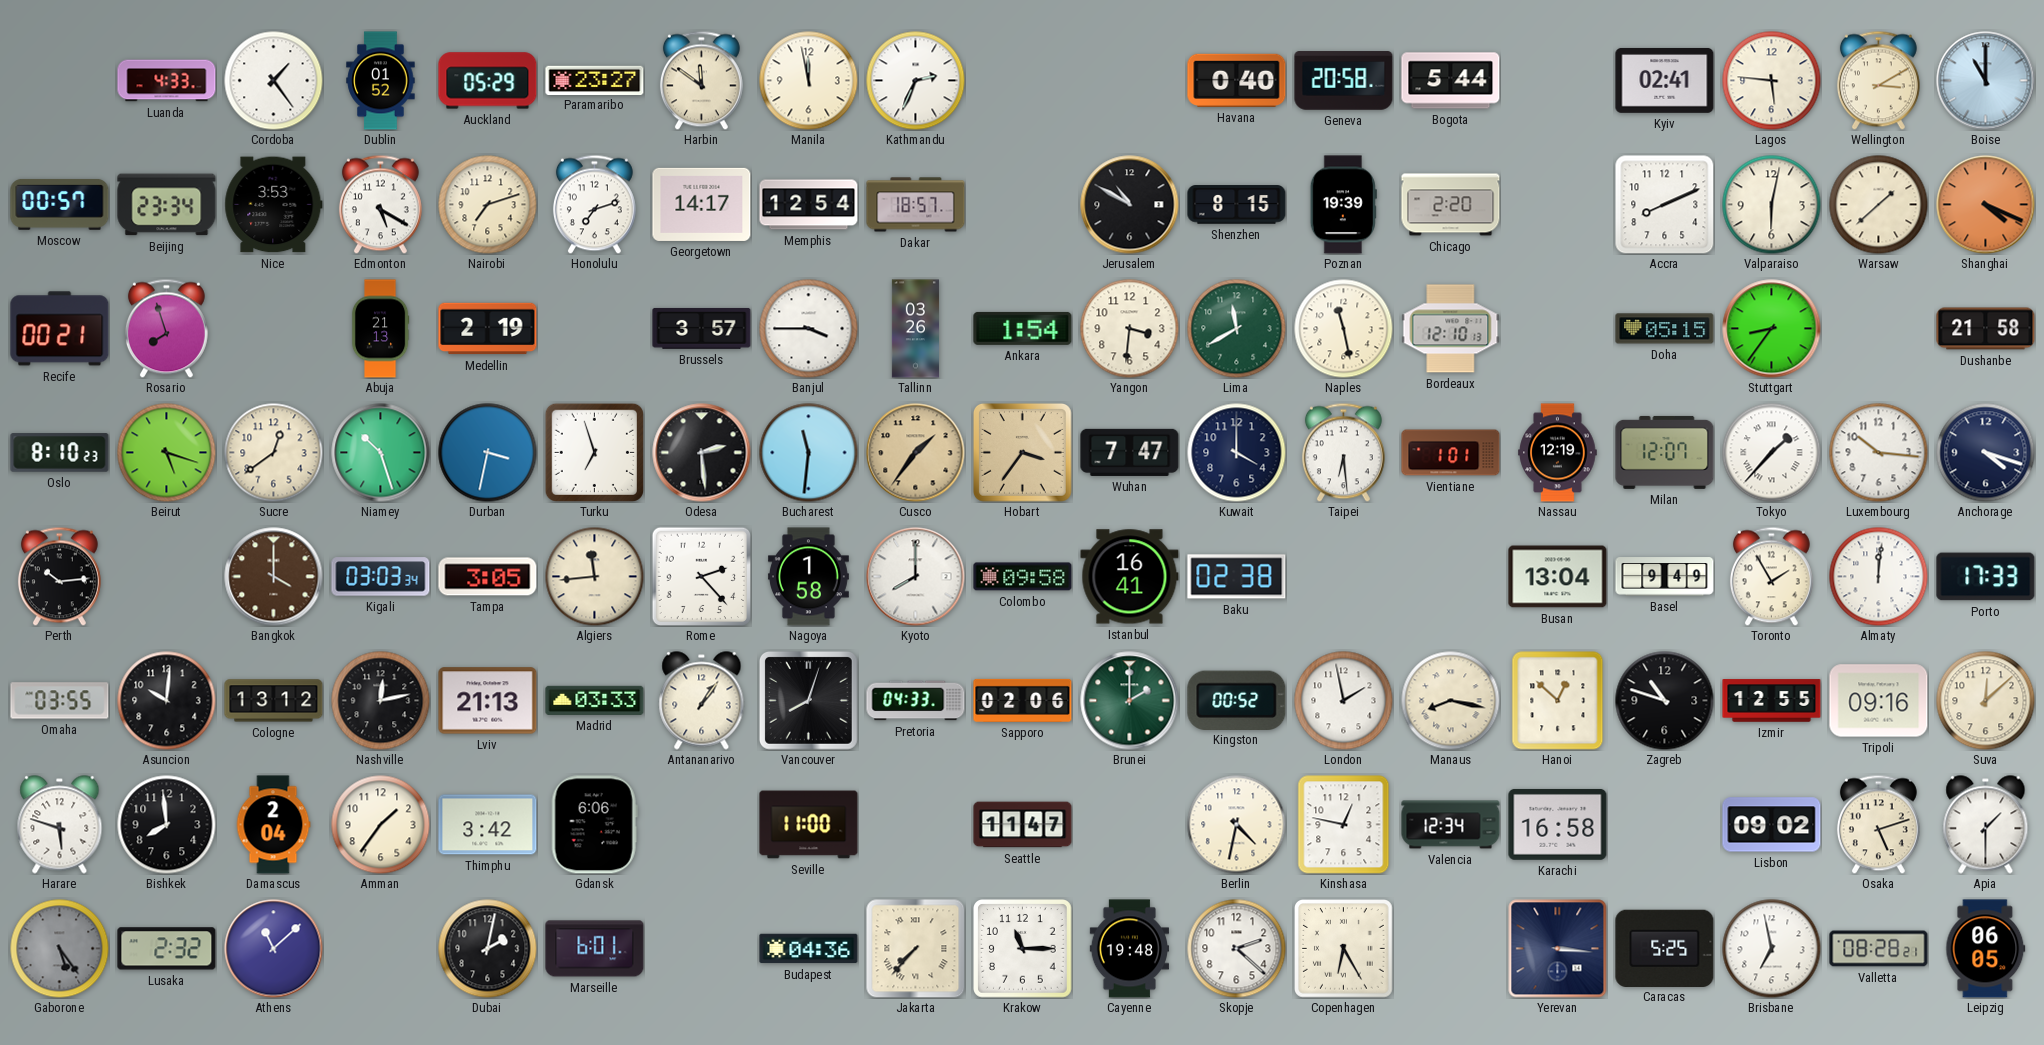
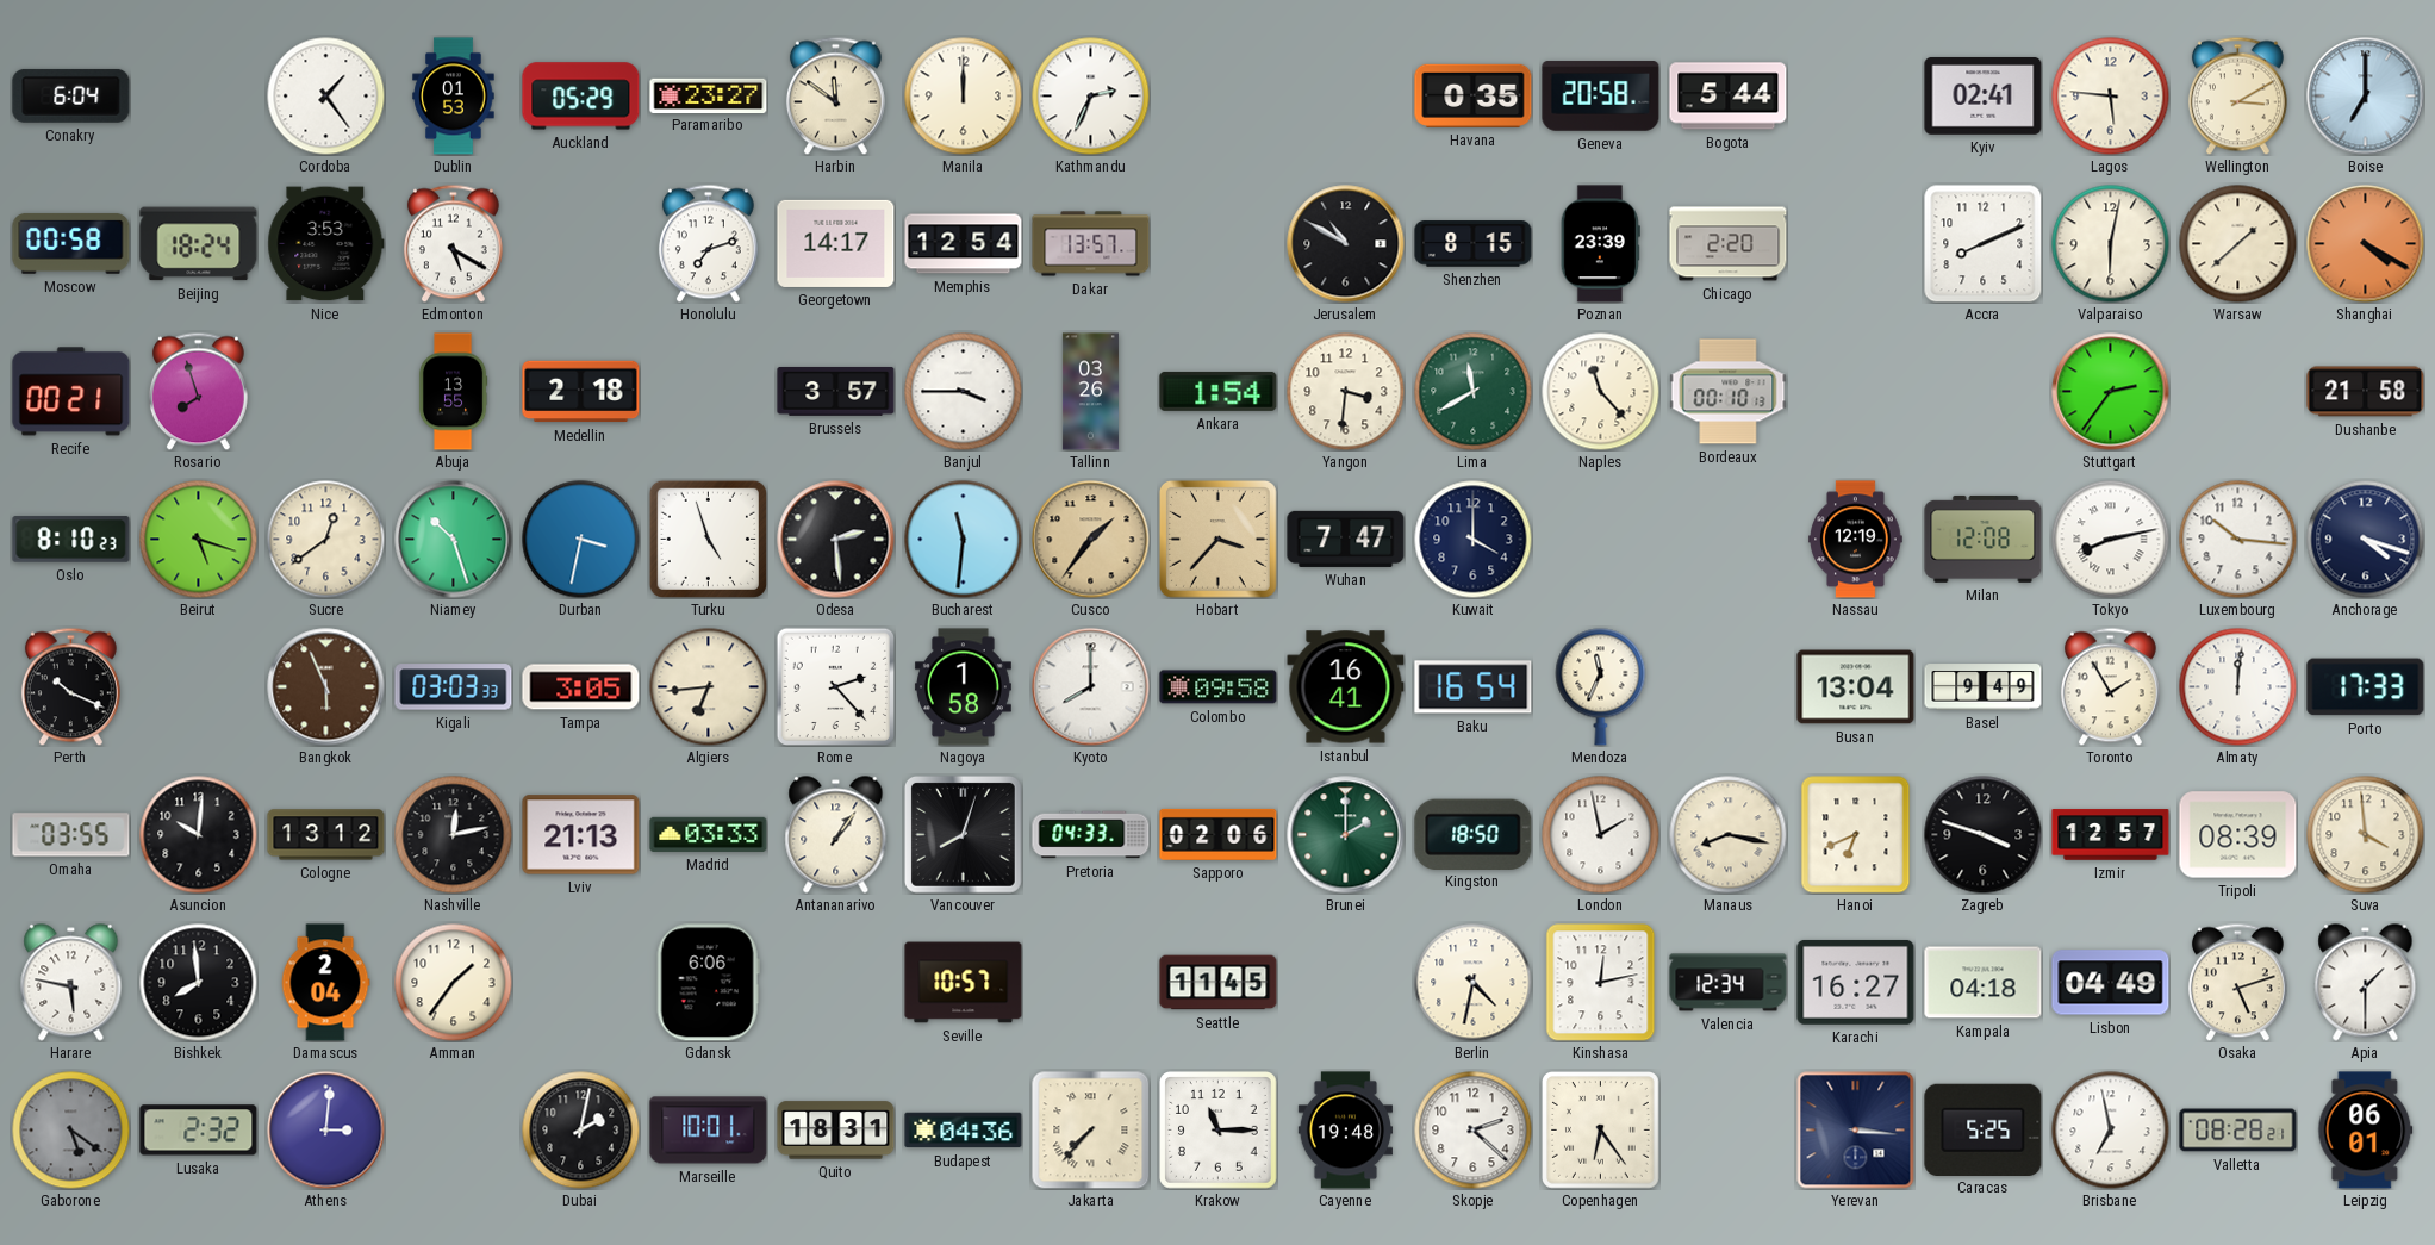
Conakry: none -> 6:04
Luanda: 4:33 -> none
Dublin: 01:52 -> 01:53
Manila: 11:58 -> 12:00
Havana: 0:40 -> 0:35
Boise: 11:00 -> 7:00
Moscow: 00:57 -> 00:58
Beijing: 23:34 -> 18:24
Nairobi: 7:12 -> none
Dakar: 18:57 -> 13:57
Poznan: 19:39 -> 23:39
Shanghai: 4:19 -> 4:20
Abuja: 21:13 -> 13:55
Medellin: 2:19 -> 2:18
Naples: 11:28 -> 11:23
Bordeaux: 12:10 -> 00:10
Doha: 05:15 -> none
Stuttgart: 8:36 -> 2:36
Turku: 6:57 -> 4:57
Hobart: 3:36 -> 3:37
Taipei: 6:29 -> none
Vientiane: 1:01 -> none
Milan: 12:07 -> 12:08
Tokyo: 1:37 -> 8:13
Perth: 10:14 -> 10:19
Bangkok: 4:00 -> 5:56
Kigali: 03:03:34 -> 03:03:33
Algiers: 11:44 -> 6:44
Baku: 02:38 -> 16:54
Mendoza: none -> 11:34
Kingston: 00:52 -> 18:50
Hanoi: 12:52 -> 6:41
Zagreb: 10:48 -> 3:48
Izmir: 12:55 -> 12:57
Tripoli: 09:16 -> 08:39
Suva: 12:08 -> 3:59
Harare: 5:48 -> 5:47
Thimphu: 3:42 -> none
Seville: 11:00 -> 10:57
Seattle: 11:47 -> 11:45
Kinshasa: 12:47 -> 12:13
Karachi: 16:58 -> 16:27
Kampala: none -> 04:18
Lisbon: 09:02 -> 04:49
Gaborone: 5:24 -> 5:21
Athens: 11:08 -> 3:01
Marseille: 6:01 -> 10:01
Quito: none -> 18:31
Copenhagen: 6:25 -> 6:24
Leipzig: 06:05 -> 06:01
